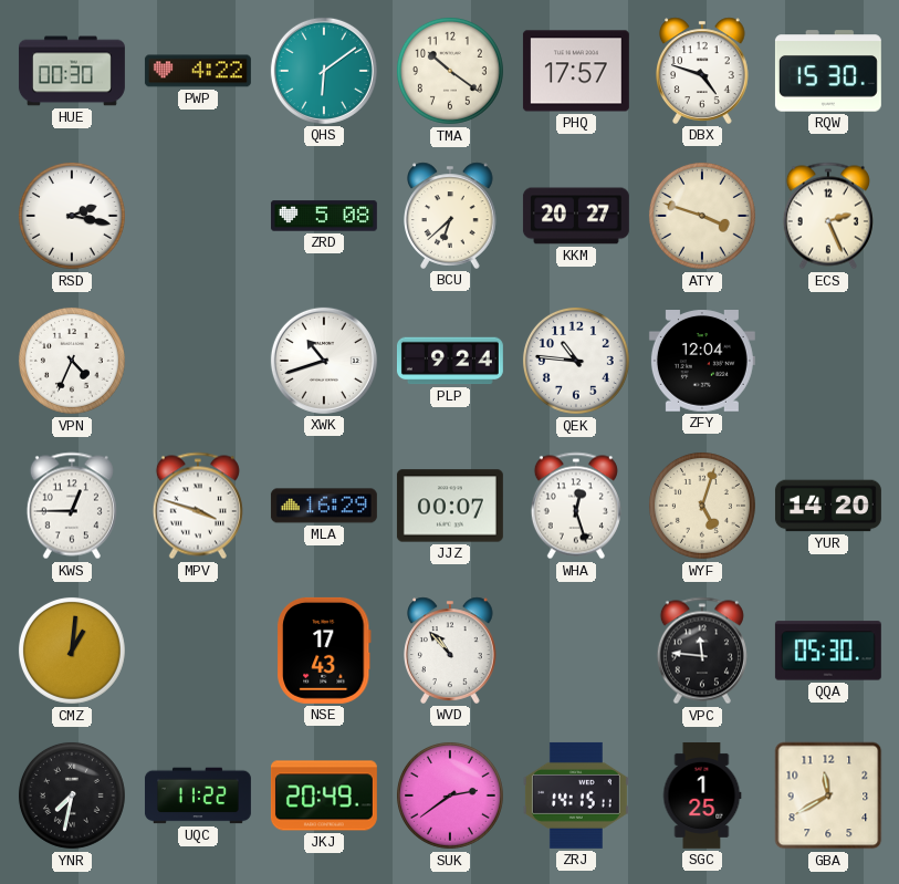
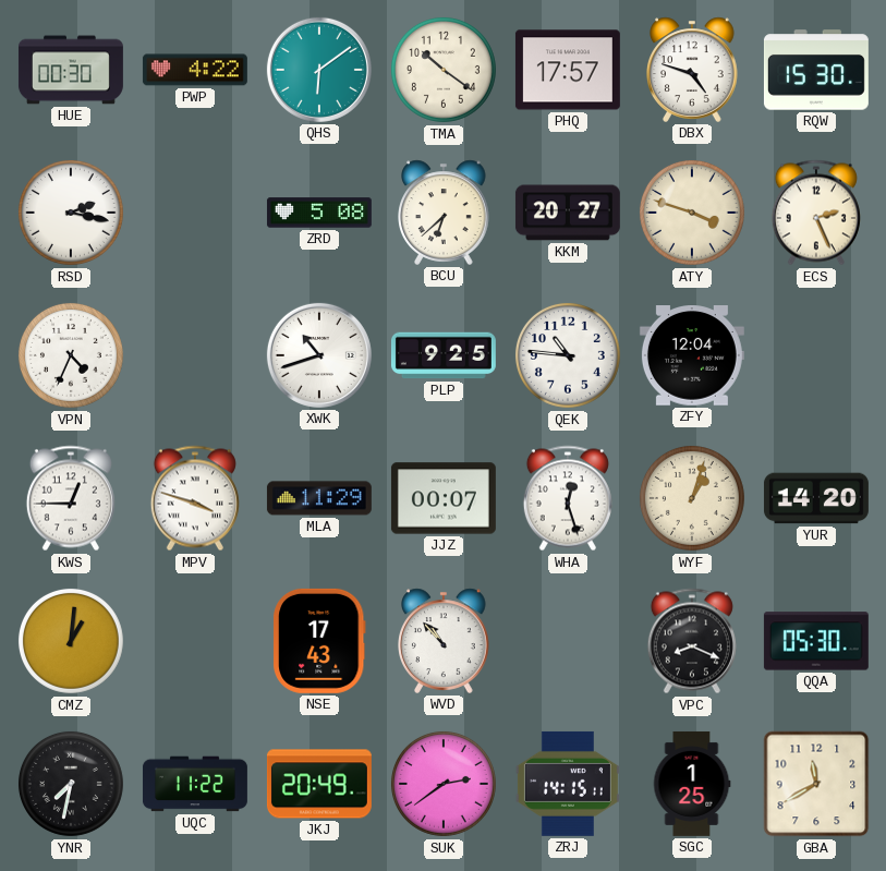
PLP: 9:24 -> 9:25
MLA: 16:29 -> 11:29
WYF: 5:03 -> 1:03
VPC: 11:46 -> 8:19
